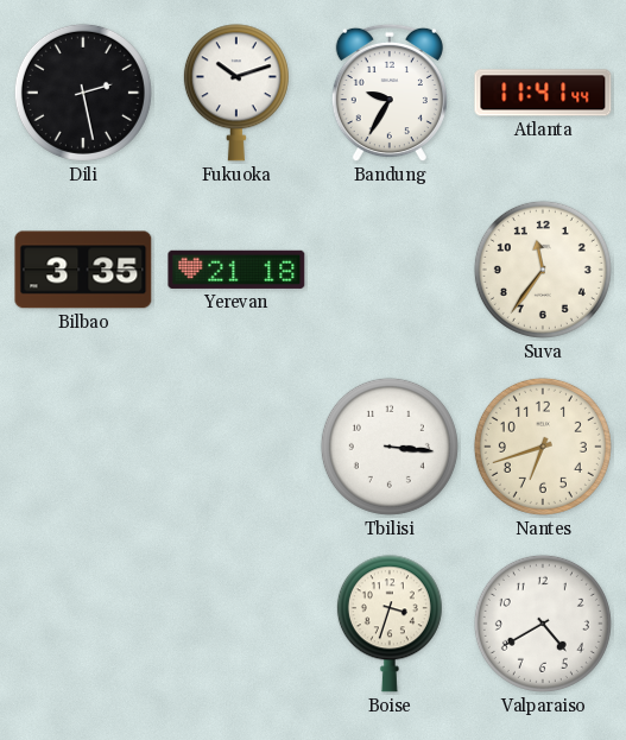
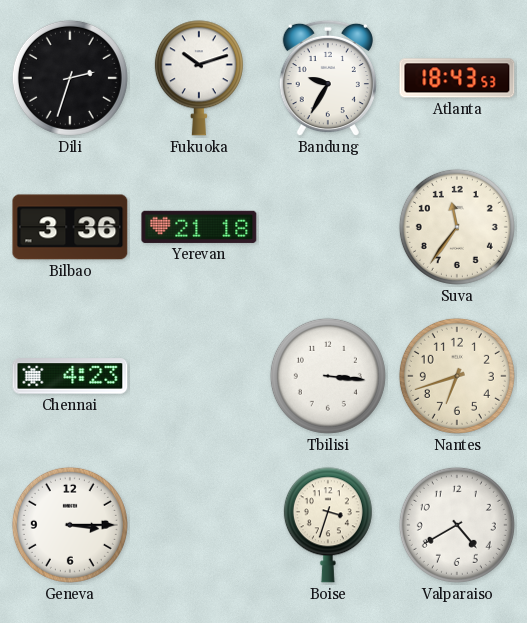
Dili: 2:28 -> 2:33
Atlanta: 11:41 -> 18:43
Bilbao: 3:35 -> 3:36
Chennai: none -> 4:23
Geneva: none -> 3:15
